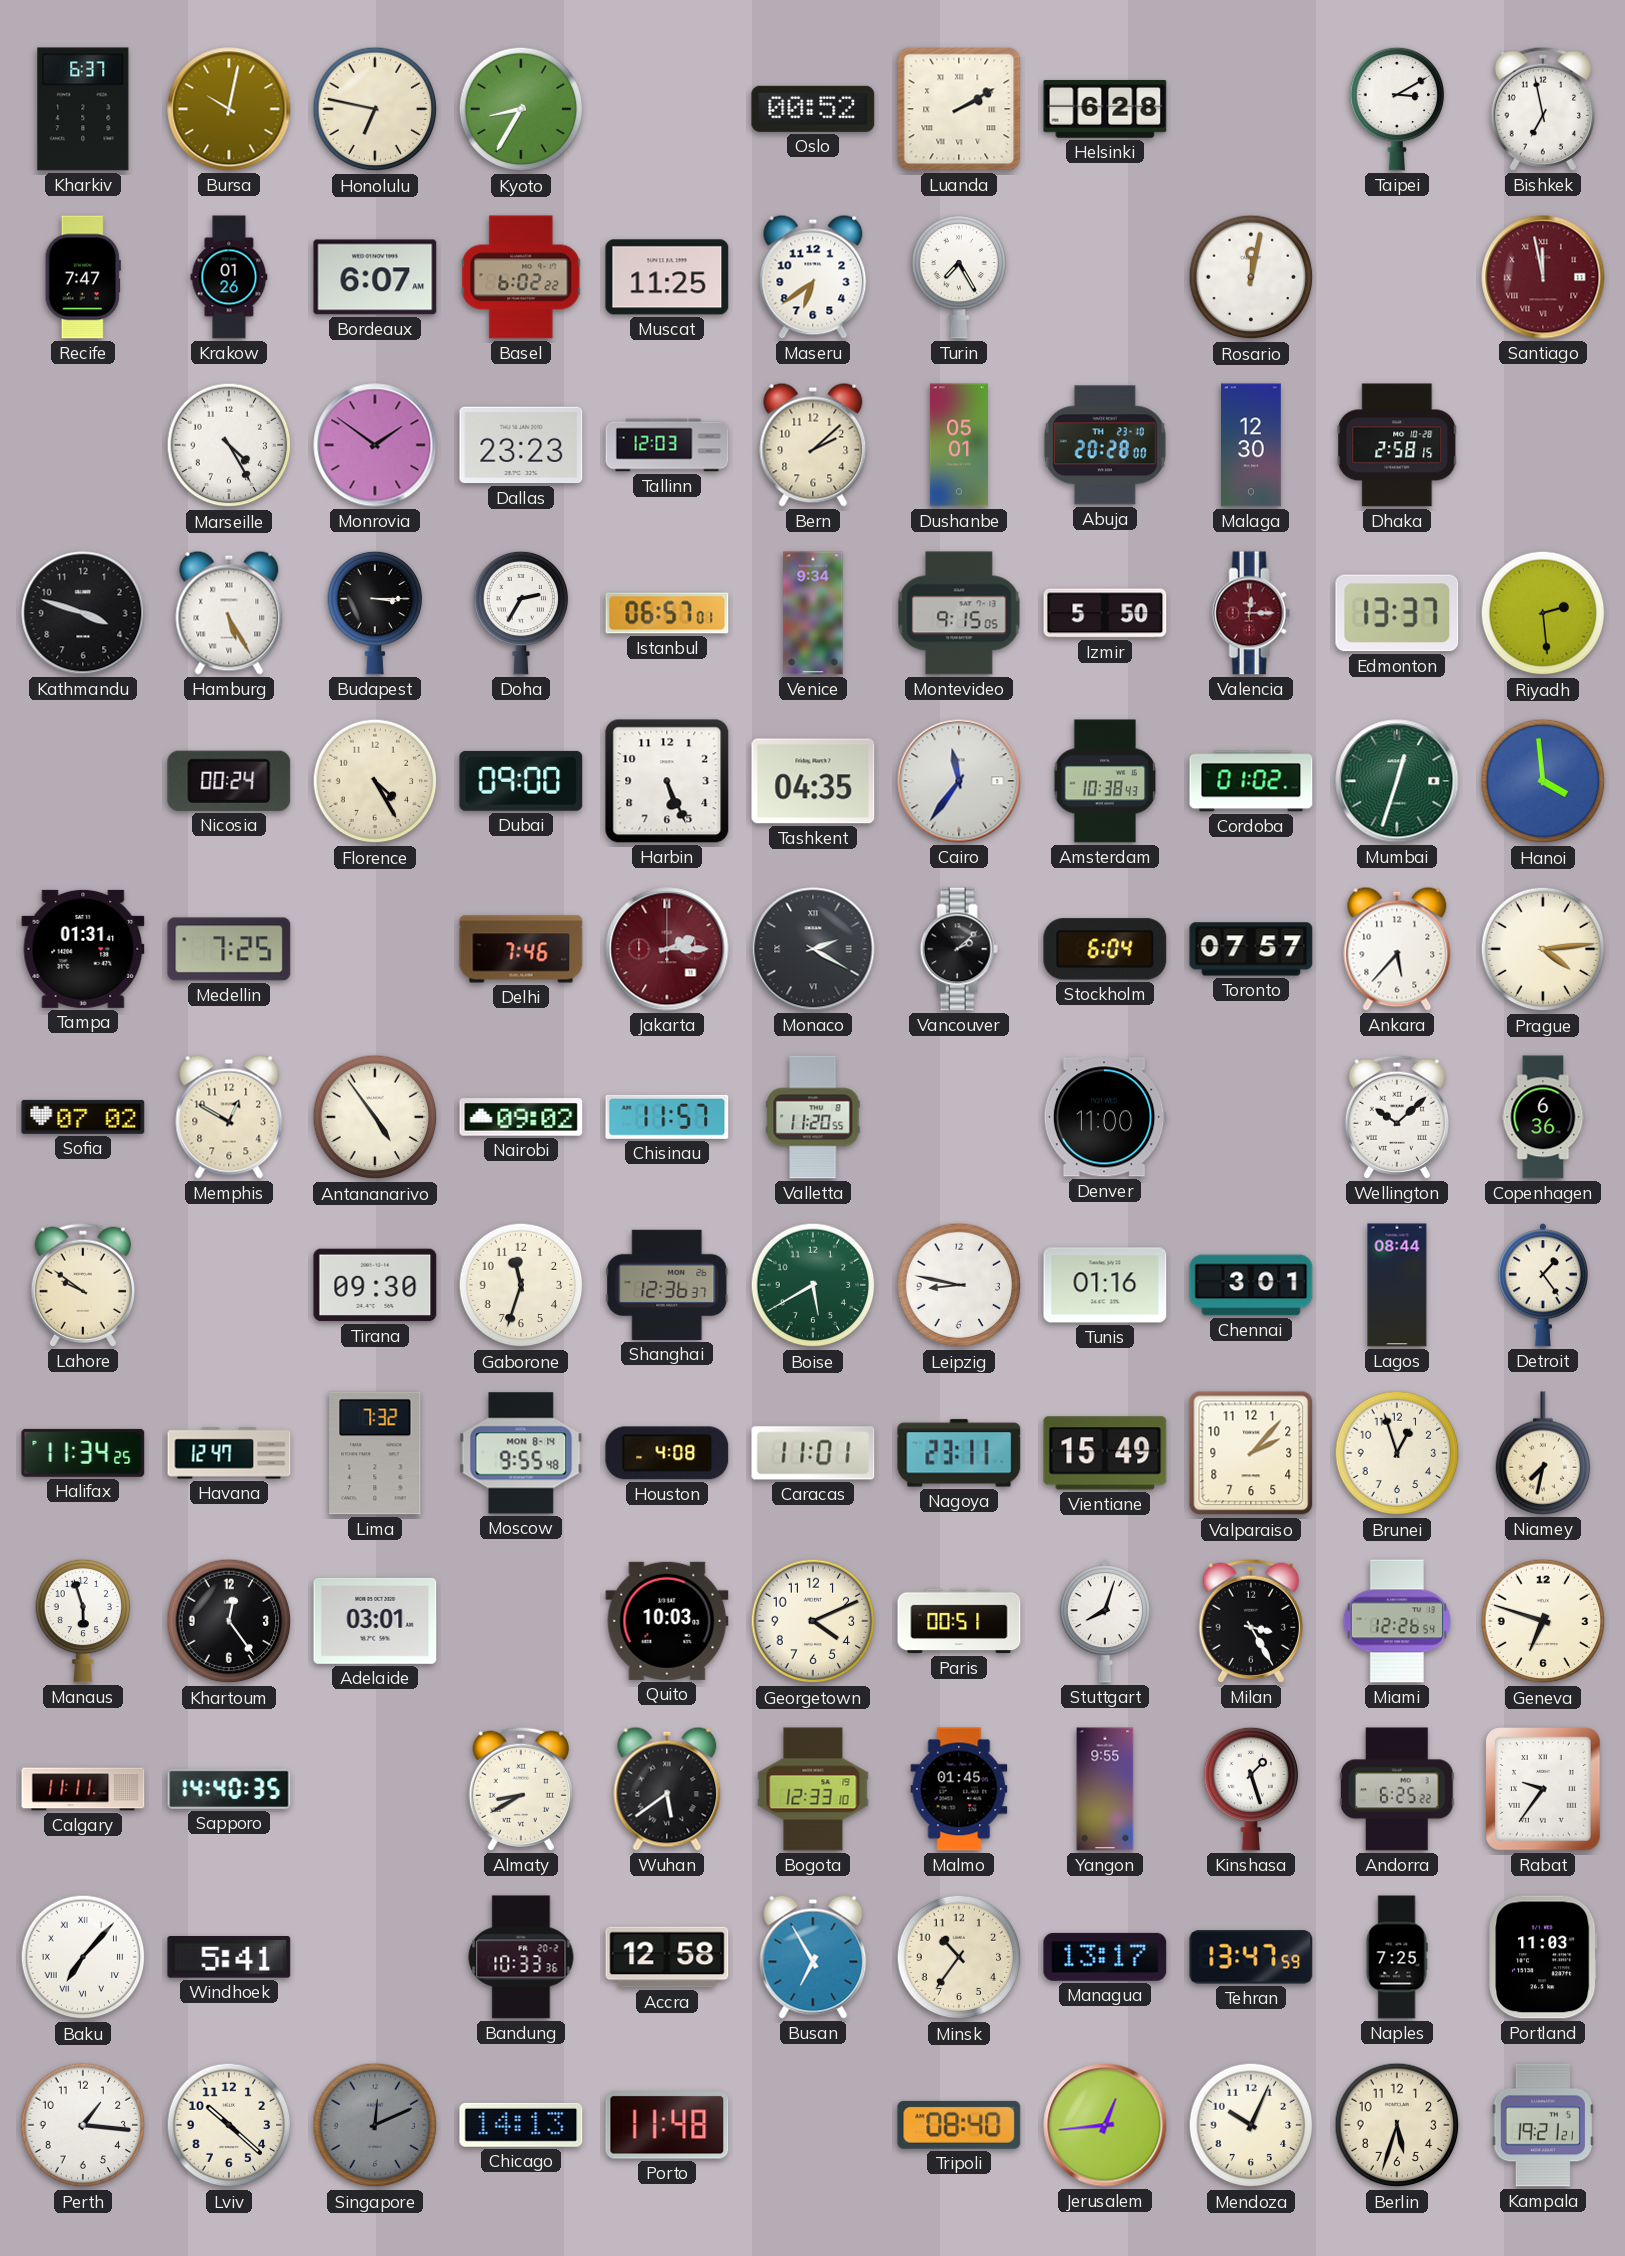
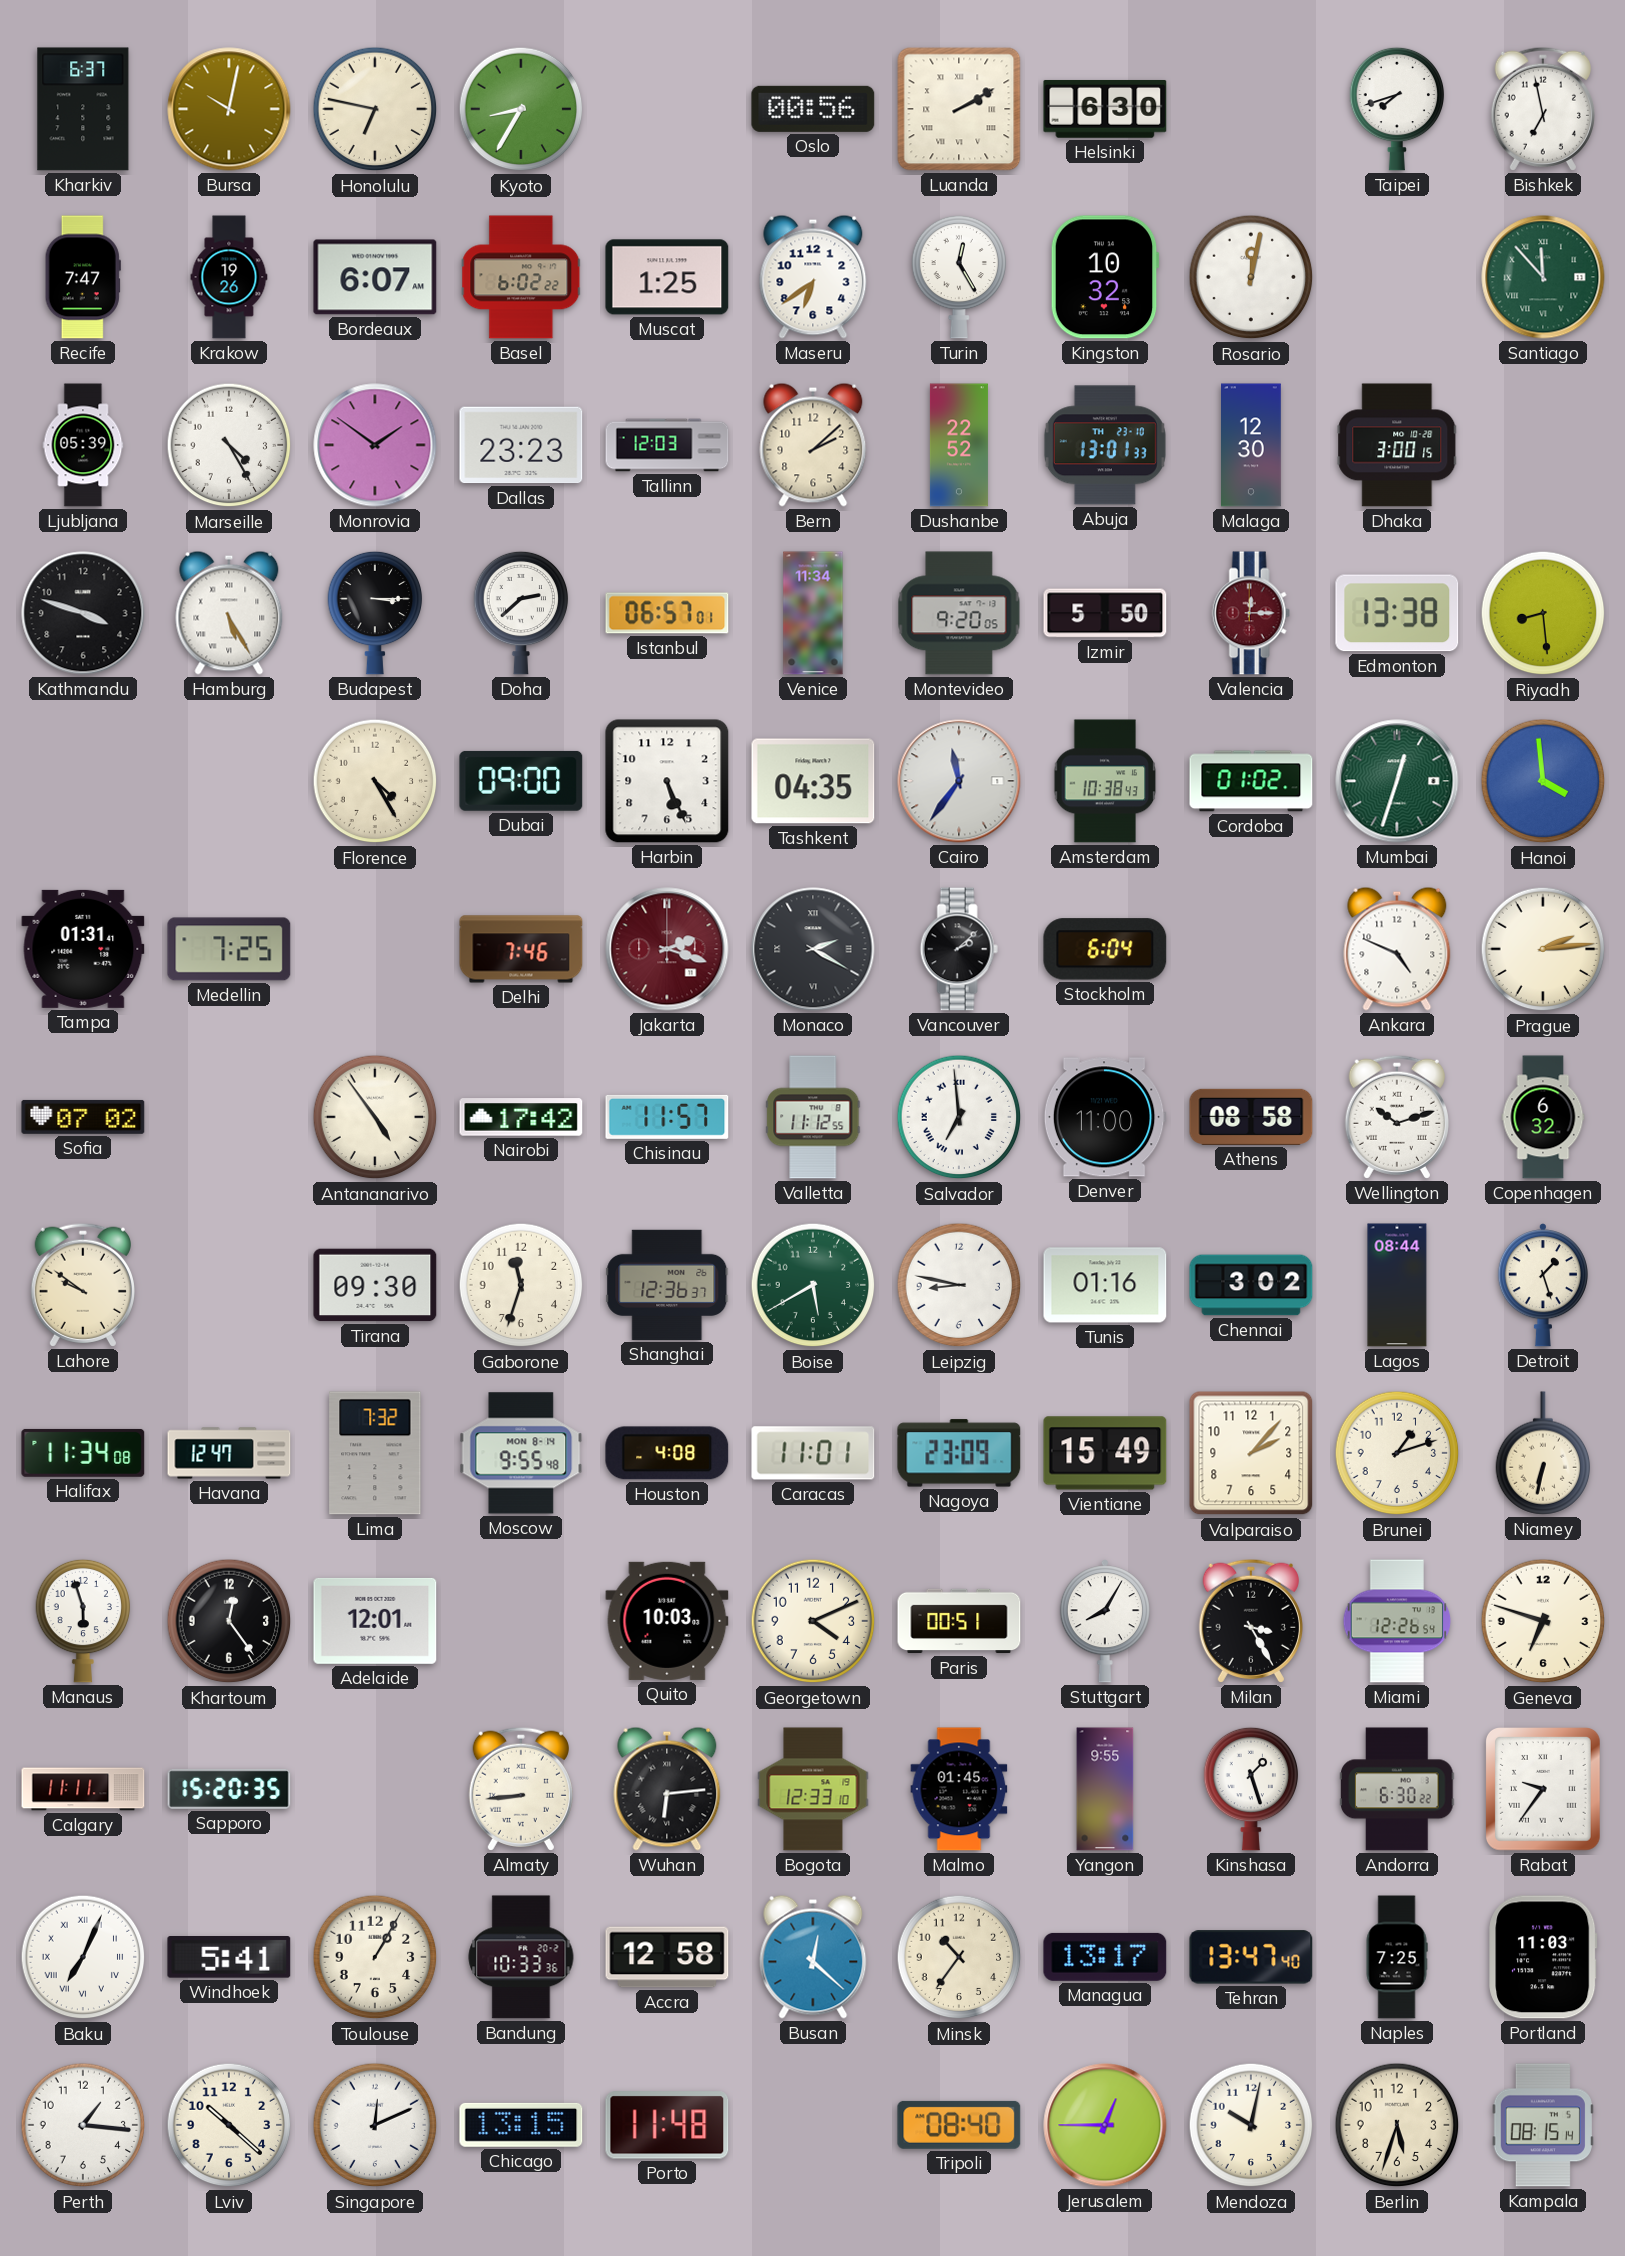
Oslo: 00:52 -> 00:56
Helsinki: 6:28 -> 6:30
Taipei: 3:10 -> 7:42
Krakow: 01:26 -> 19:26
Muscat: 11:25 -> 1:25
Turin: 7:25 -> 12:25
Kingston: none -> 10:32
Santiago: 11:58 -> 11:53
Santiago dial: burgundy -> green
Ljubljana: none -> 05:39
Dushanbe: 05:01 -> 22:52
Abuja: 20:28 -> 13:01
Dhaka: 2:58 -> 3:00
Doha: 2:35 -> 2:38
Venice: 9:34 -> 11:34
Montevideo: 9:15 -> 9:20
Edmonton: 13:37 -> 13:38
Riyadh: 2:29 -> 8:29
Nicosia: 00:24 -> none
Jakarta: 2:15 -> 2:18
Toronto: 07:57 -> none
Ankara: 5:37 -> 4:49
Prague: 4:14 -> 2:14
Memphis: 12:50 -> none
Nairobi: 09:02 -> 17:42
Valletta: 11:20 -> 11:12
Salvador: none -> 6:59
Athens: none -> 08:58
Wellington: 10:08 -> 10:12
Copenhagen: 6:36 -> 6:32
Chennai: 3:01 -> 3:02
Detroit: 1:24 -> 1:27
Halifax: 11:34:25 -> 11:34:08
Nagoya: 23:11 -> 23:09
Brunei: 12:57 -> 1:12
Niamey: 7:32 -> 6:32
Adelaide: 03:01 -> 12:01
Stuttgart: 8:03 -> 8:05
Sapporo: 14:40 -> 15:20
Almaty: 8:40 -> 8:44
Wuhan: 5:39 -> 6:14
Andorra: 6:25 -> 6:30
Baku: 7:07 -> 7:04
Toulouse: none -> 1:05
Busan: 6:55 -> 12:22
Tehran: 13:47:59 -> 13:47:40
Singapore dial: grey -> white
Chicago: 14:13 -> 13:15
Jerusalem: 12:44 -> 12:45
Mendoza: 10:04 -> 10:02
Kampala: 19:21 -> 08:15
